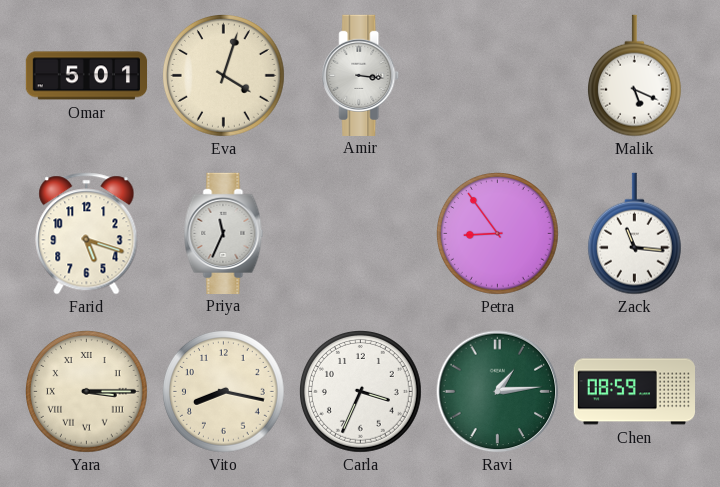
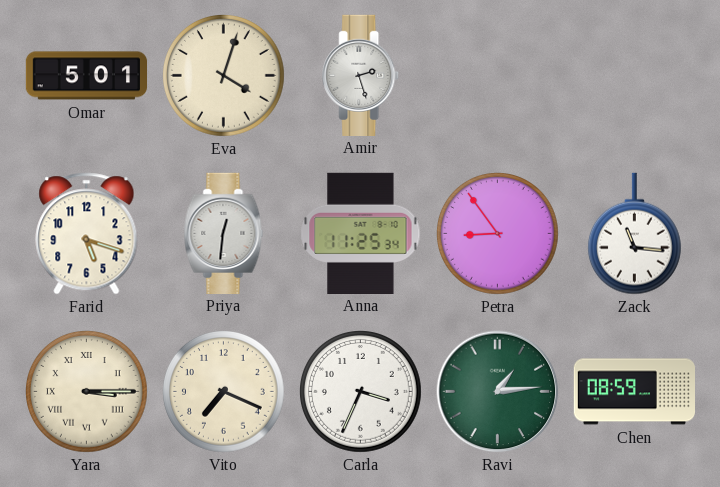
Amir: 3:16 -> 2:27
Malik: 5:19 -> none
Priya: 11:34 -> 12:31
Anna: none -> 11:25
Vito: 8:17 -> 7:19
